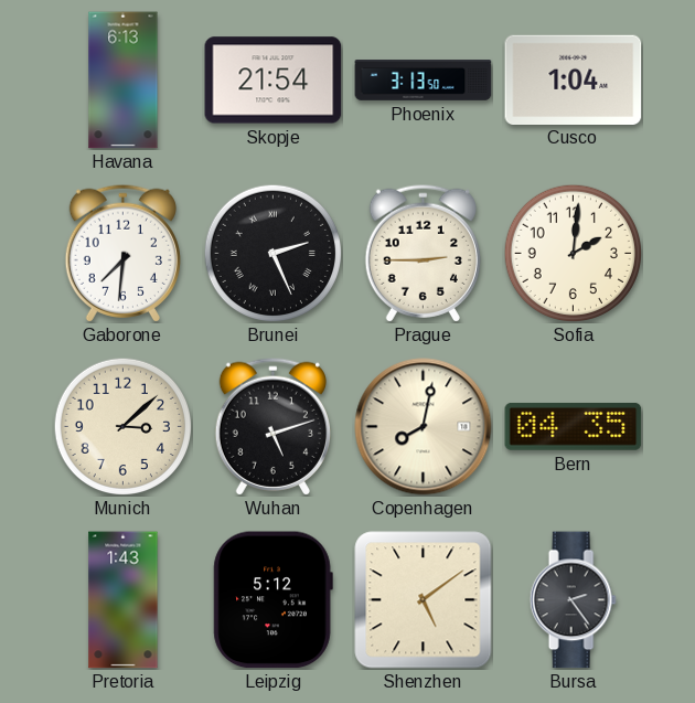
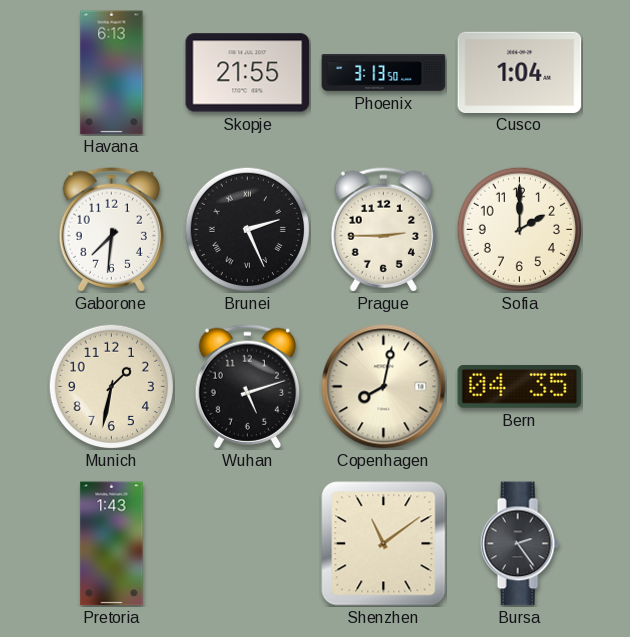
Skopje: 21:54 -> 21:55
Sofia: 2:01 -> 2:00
Munich: 3:08 -> 1:32
Leipzig: 5:12 -> none
Shenzhen: 5:09 -> 11:09
